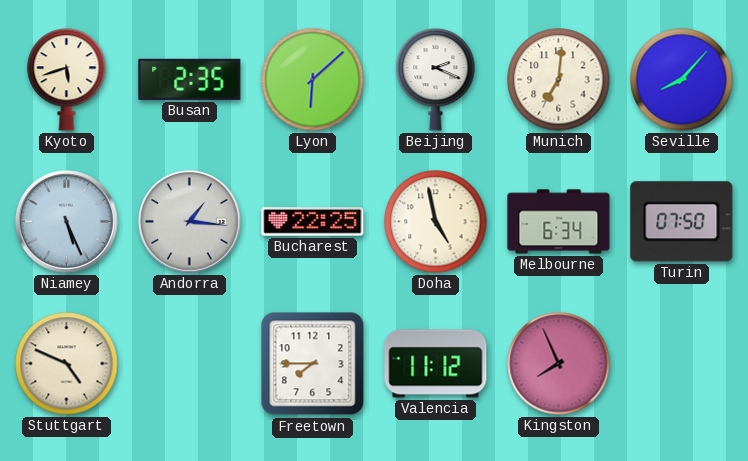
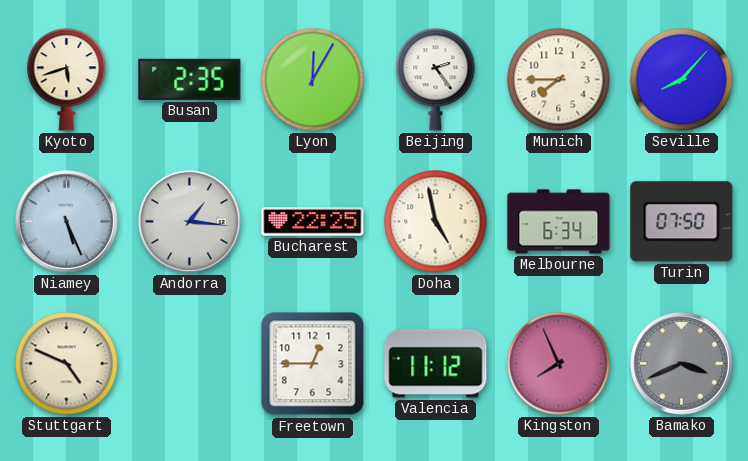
Lyon: 6:08 -> 12:05
Beijing: 2:19 -> 2:24
Munich: 7:01 -> 7:45
Freetown: 7:45 -> 12:45
Bamako: none -> 3:41
